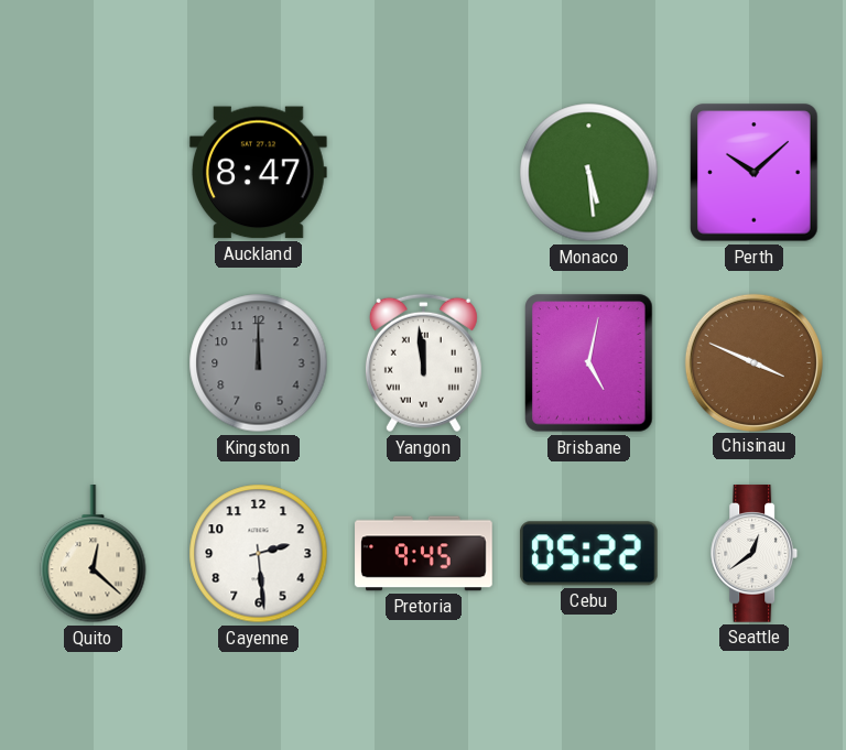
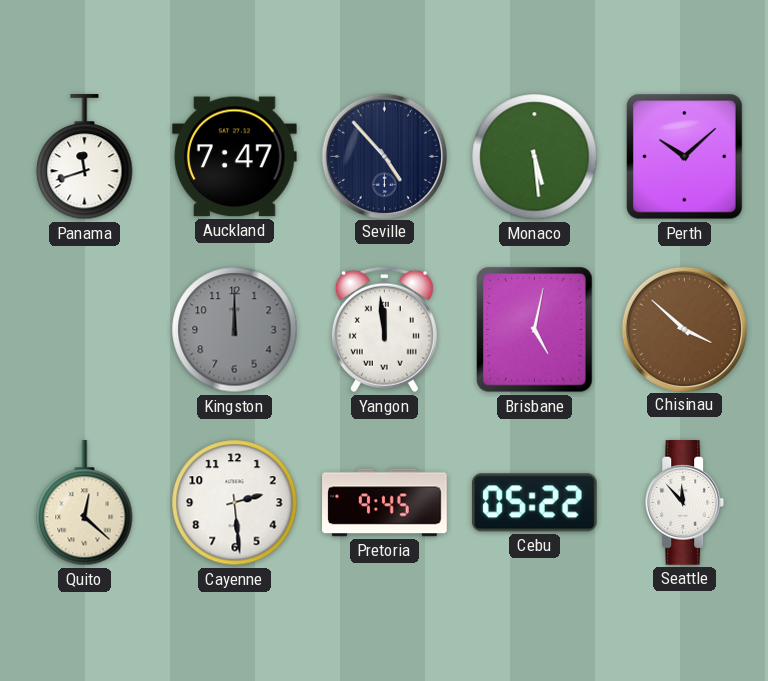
Panama: none -> 11:42
Auckland: 8:47 -> 7:47
Seville: none -> 4:53
Chisinau: 3:49 -> 3:52
Seattle: 12:39 -> 11:53
